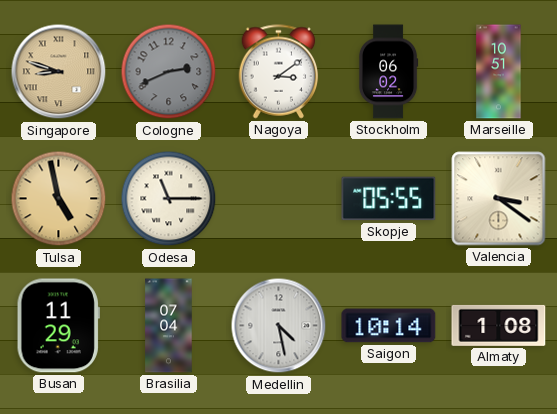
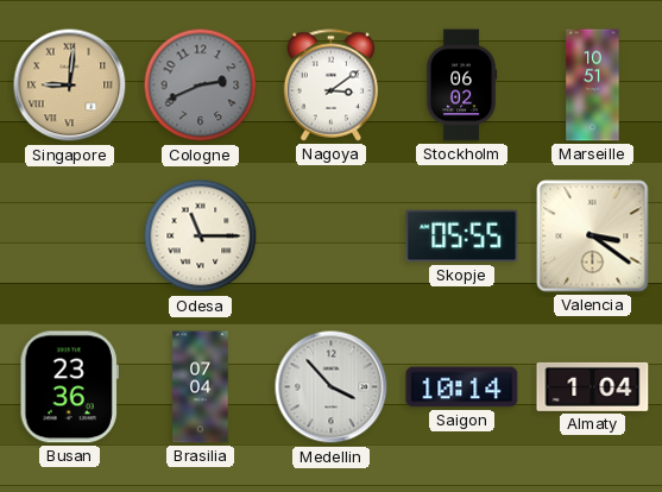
Singapore: 8:48 -> 9:01
Tulsa: 4:58 -> none
Busan: 11:29 -> 23:36
Medellin: 4:28 -> 3:53
Almaty: 1:08 -> 1:04
